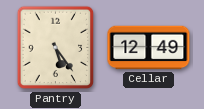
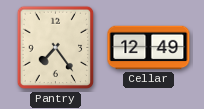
Pantry: 5:24 -> 7:24
